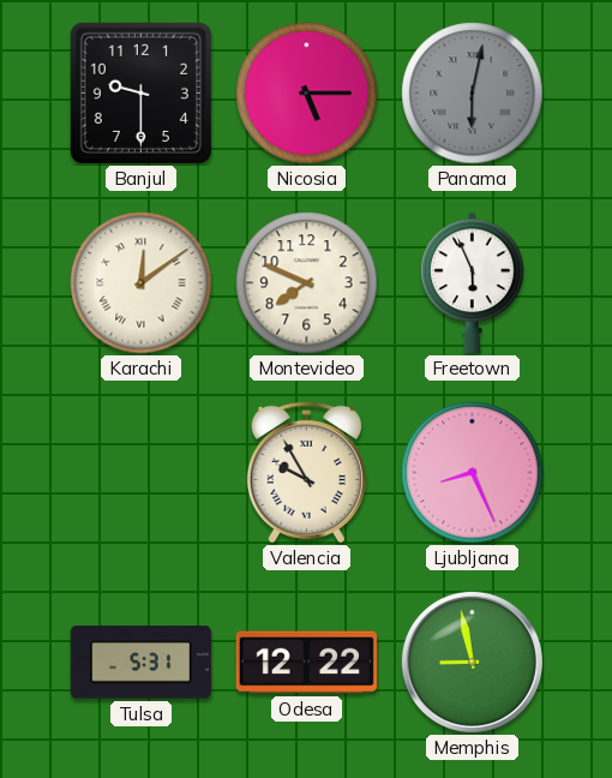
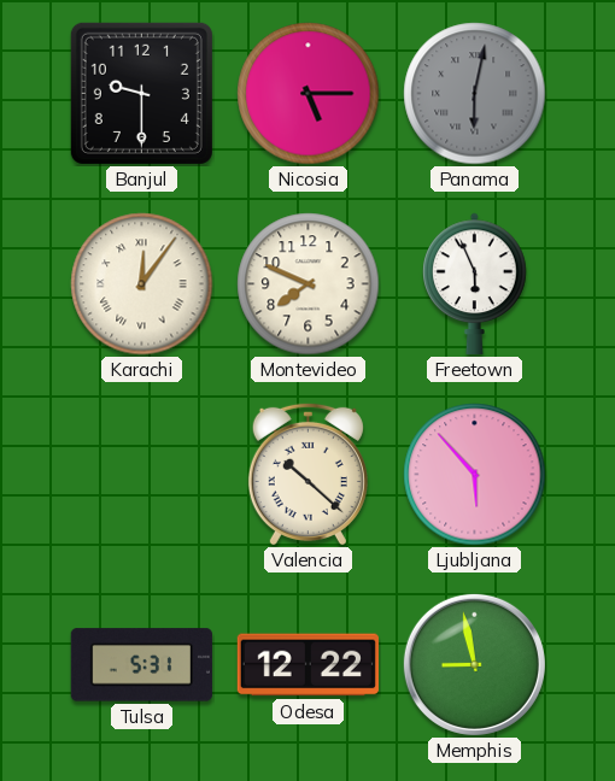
Karachi: 12:09 -> 12:06
Valencia: 9:55 -> 10:22
Ljubljana: 8:26 -> 5:53
